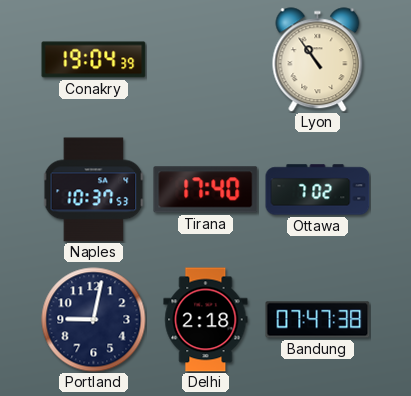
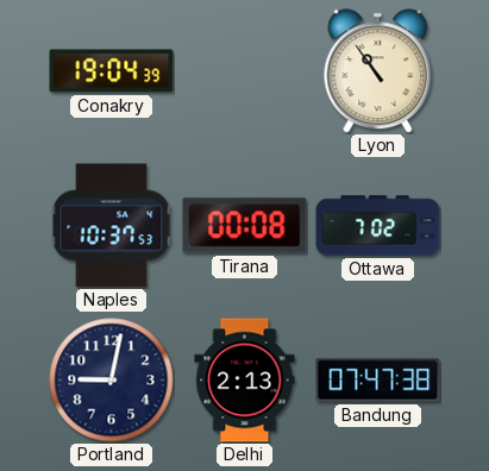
Tirana: 17:40 -> 00:08
Delhi: 2:18 -> 2:13
